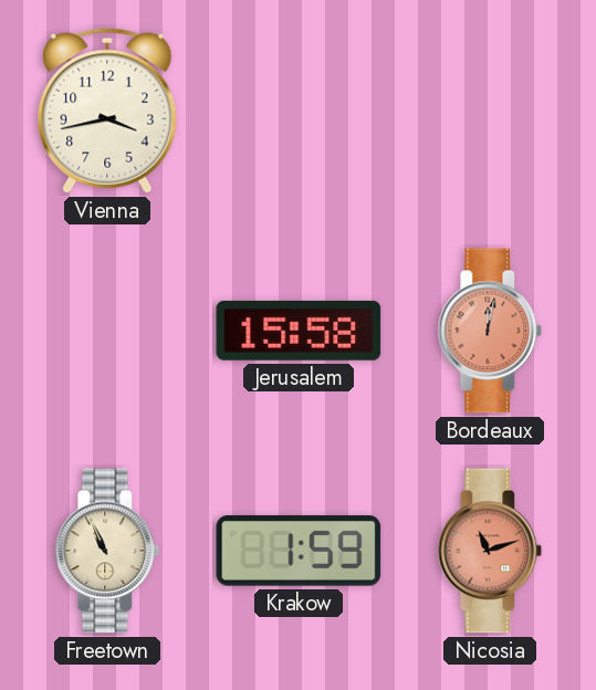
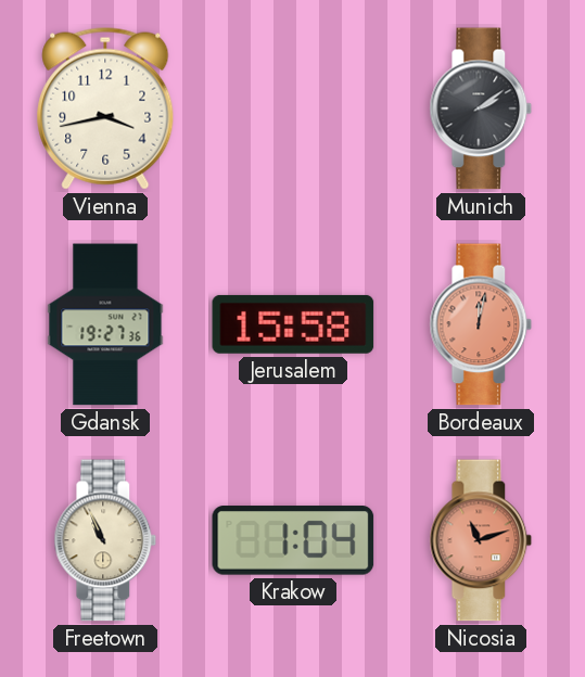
Munich: none -> 2:09
Gdansk: none -> 19:27
Krakow: 1:59 -> 1:04
